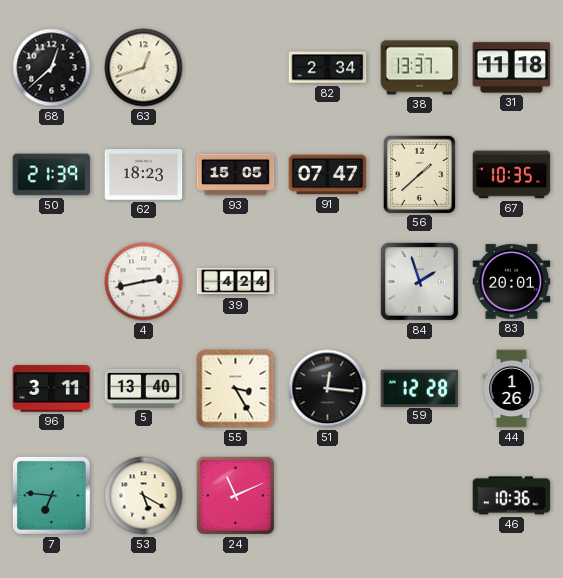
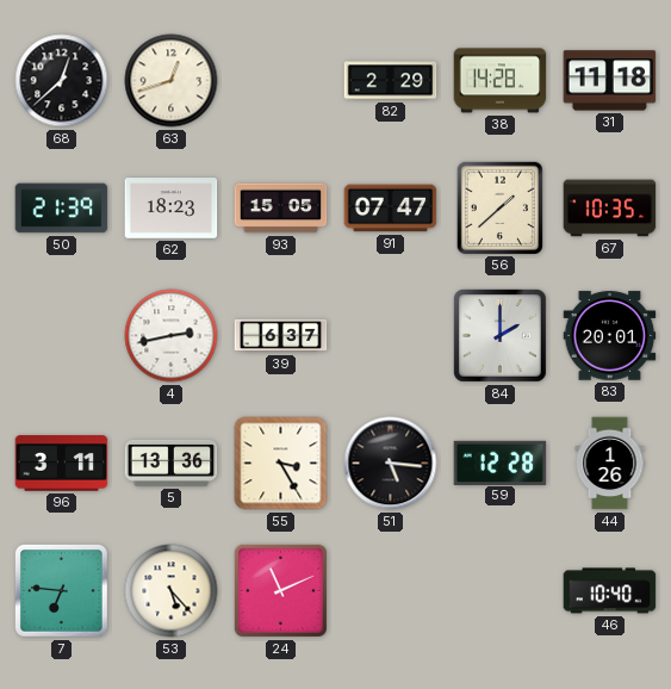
82: 2:34 -> 2:29
38: 13:37 -> 14:28
39: 4:24 -> 6:37
84: 1:57 -> 2:00
5: 13:40 -> 13:36
51: 12:16 -> 5:16
53: 5:20 -> 5:23
46: 10:36 -> 10:40
